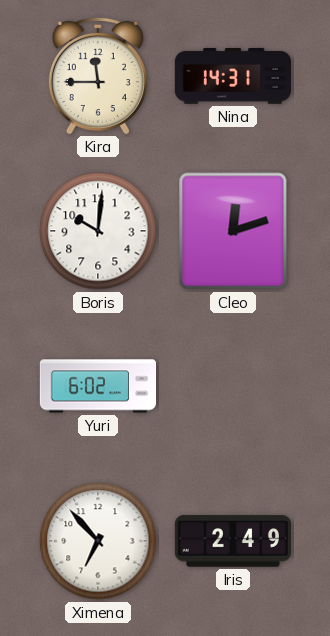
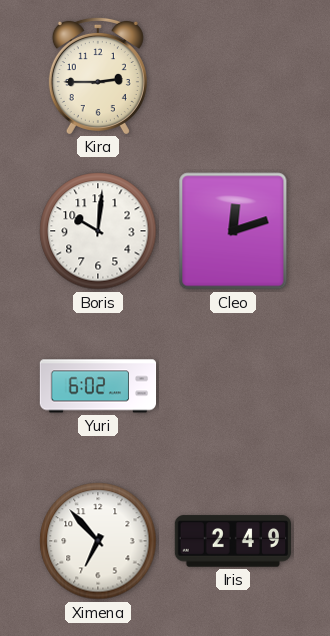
Kira: 11:45 -> 2:45
Nina: 14:31 -> none
